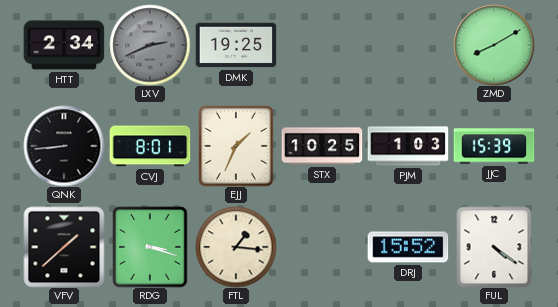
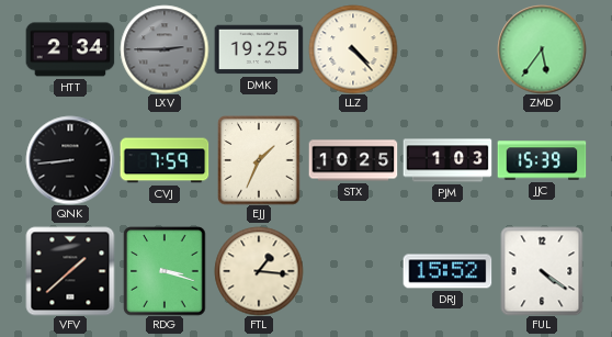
LXV: 2:41 -> 2:45
LLZ: none -> 4:23
ZMD: 8:10 -> 5:36
CVJ: 8:01 -> 7:59
